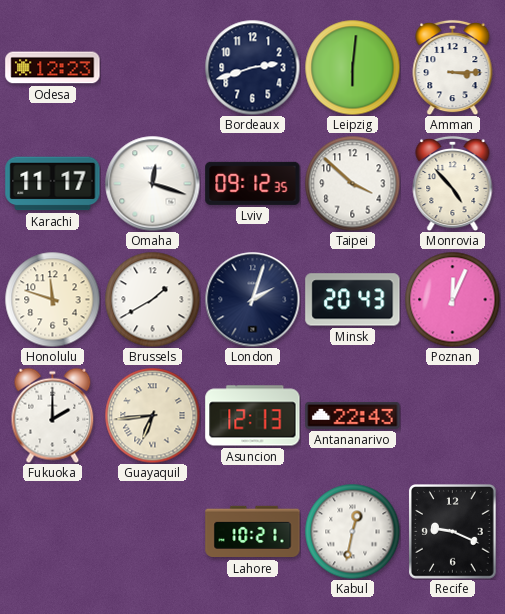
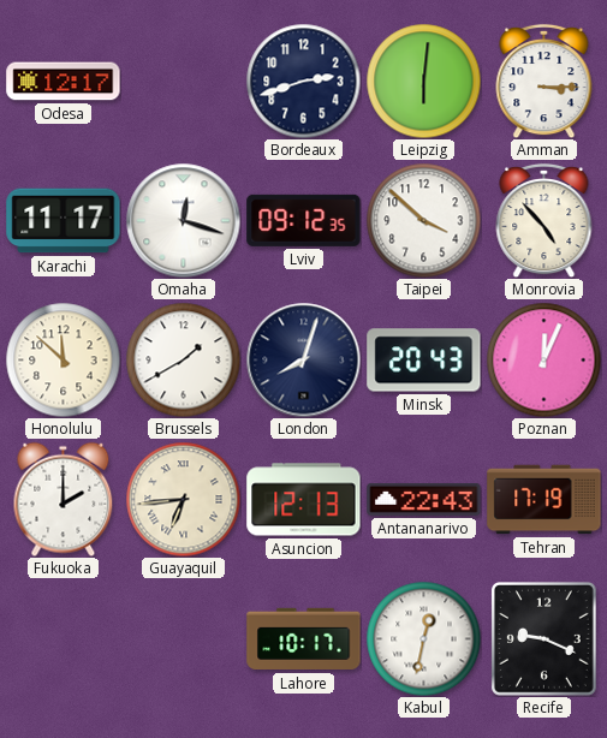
Odesa: 12:23 -> 12:17
Honolulu: 11:48 -> 11:52
London: 2:03 -> 8:03
Tehran: none -> 17:19
Lahore: 10:21 -> 10:17
